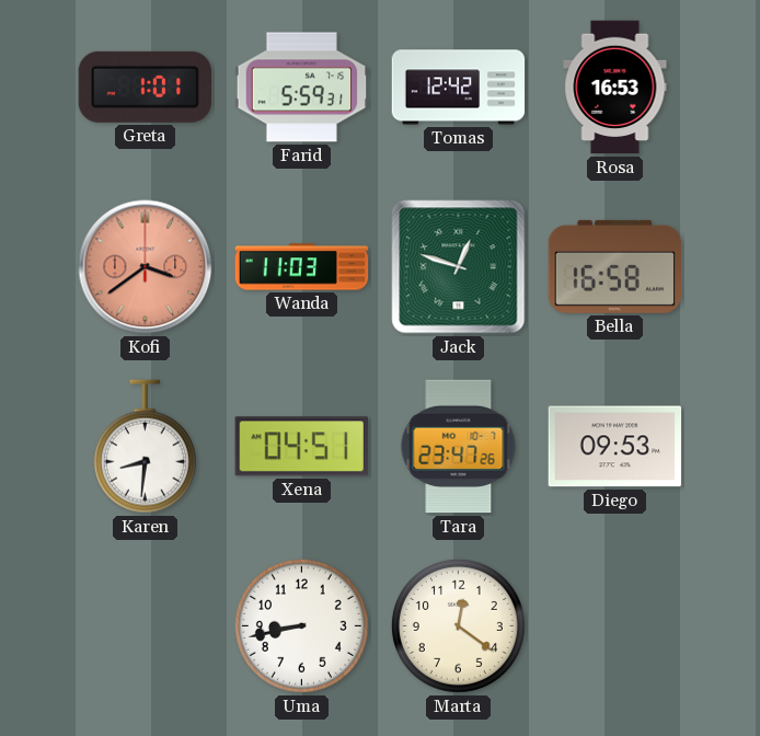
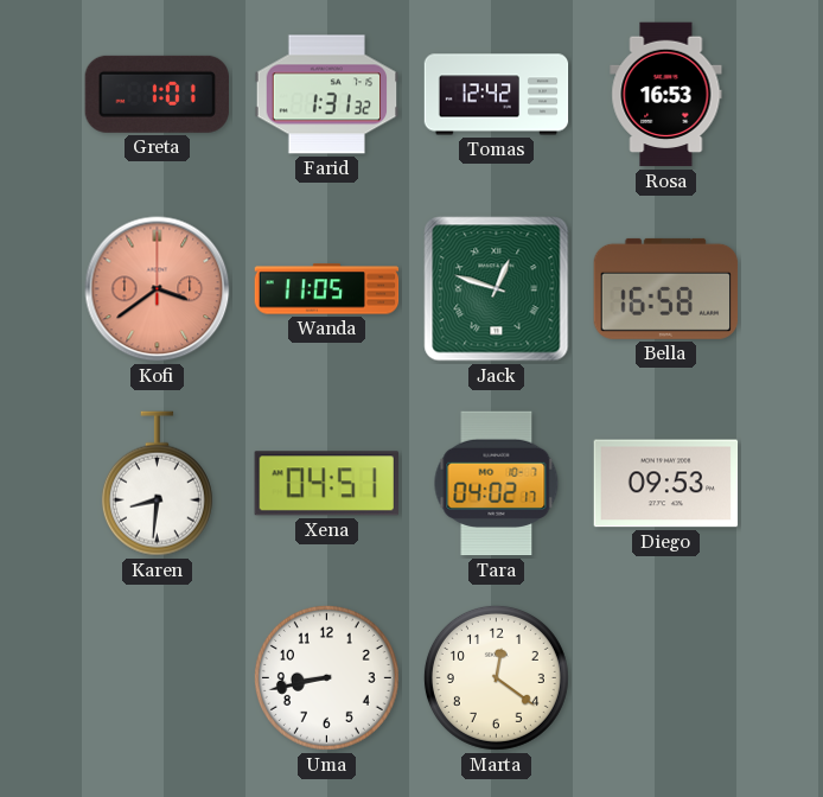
Farid: 5:59 -> 1:31
Wanda: 11:03 -> 11:05
Tara: 23:47 -> 04:02
